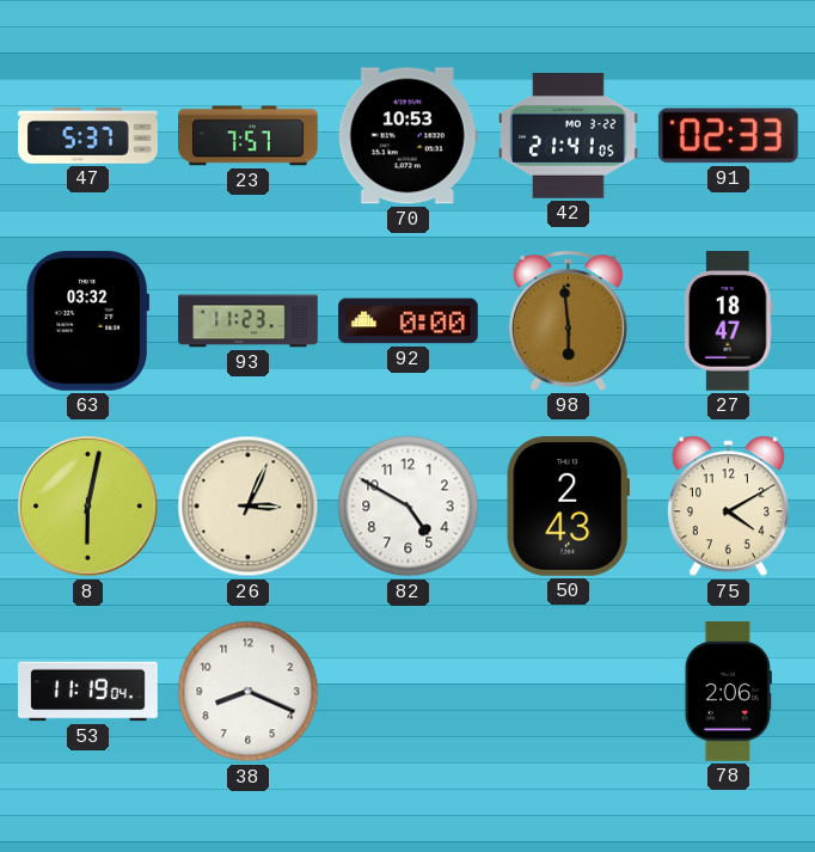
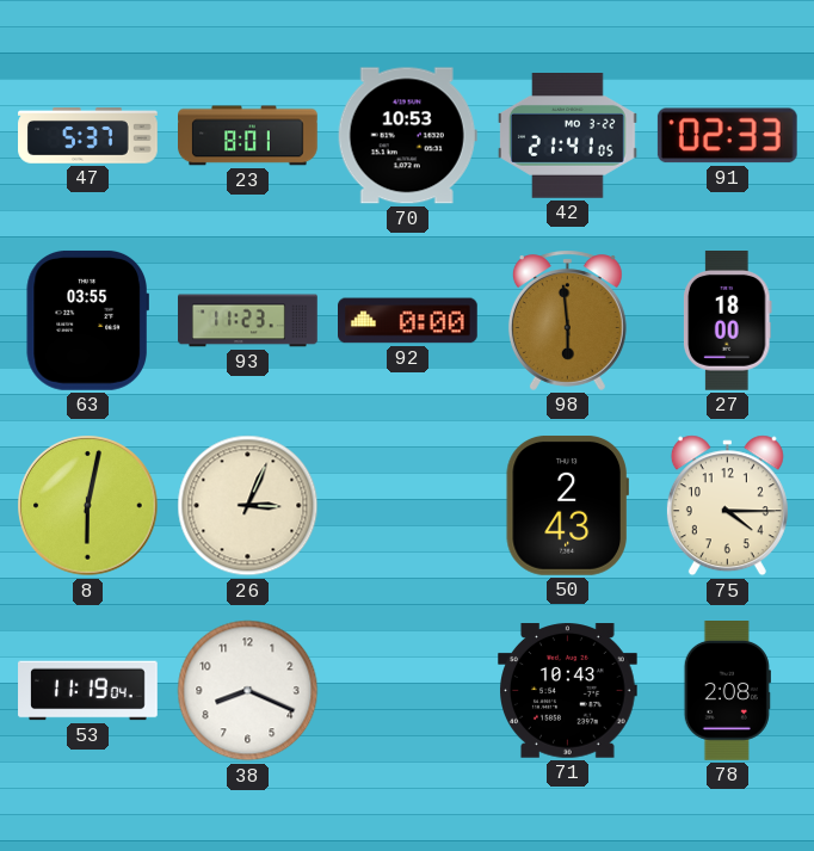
23: 7:57 -> 8:01
63: 03:32 -> 03:55
27: 18:47 -> 18:00
82: 4:50 -> none
75: 4:10 -> 4:15
71: none -> 10:43
78: 2:06 -> 2:08
